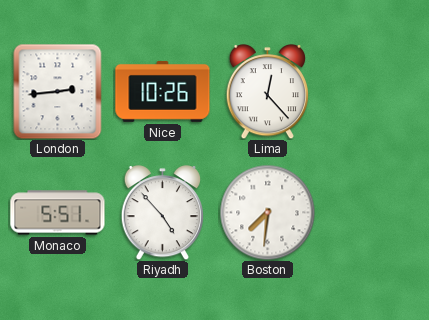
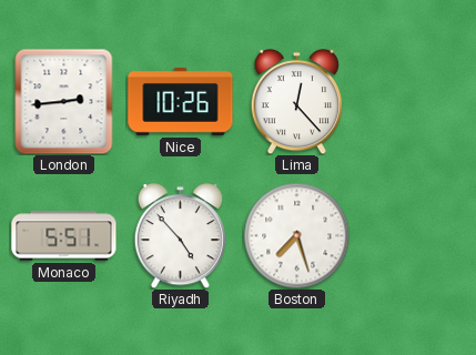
Boston: 7:31 -> 7:27
